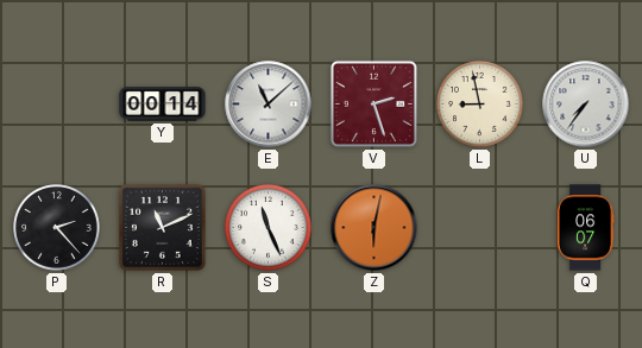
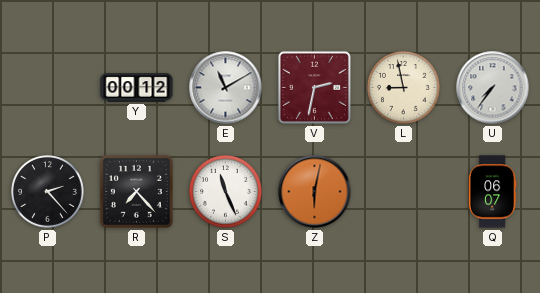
Y: 00:14 -> 00:12
E: 11:08 -> 11:10
V: 2:27 -> 2:32
R: 11:11 -> 7:23
